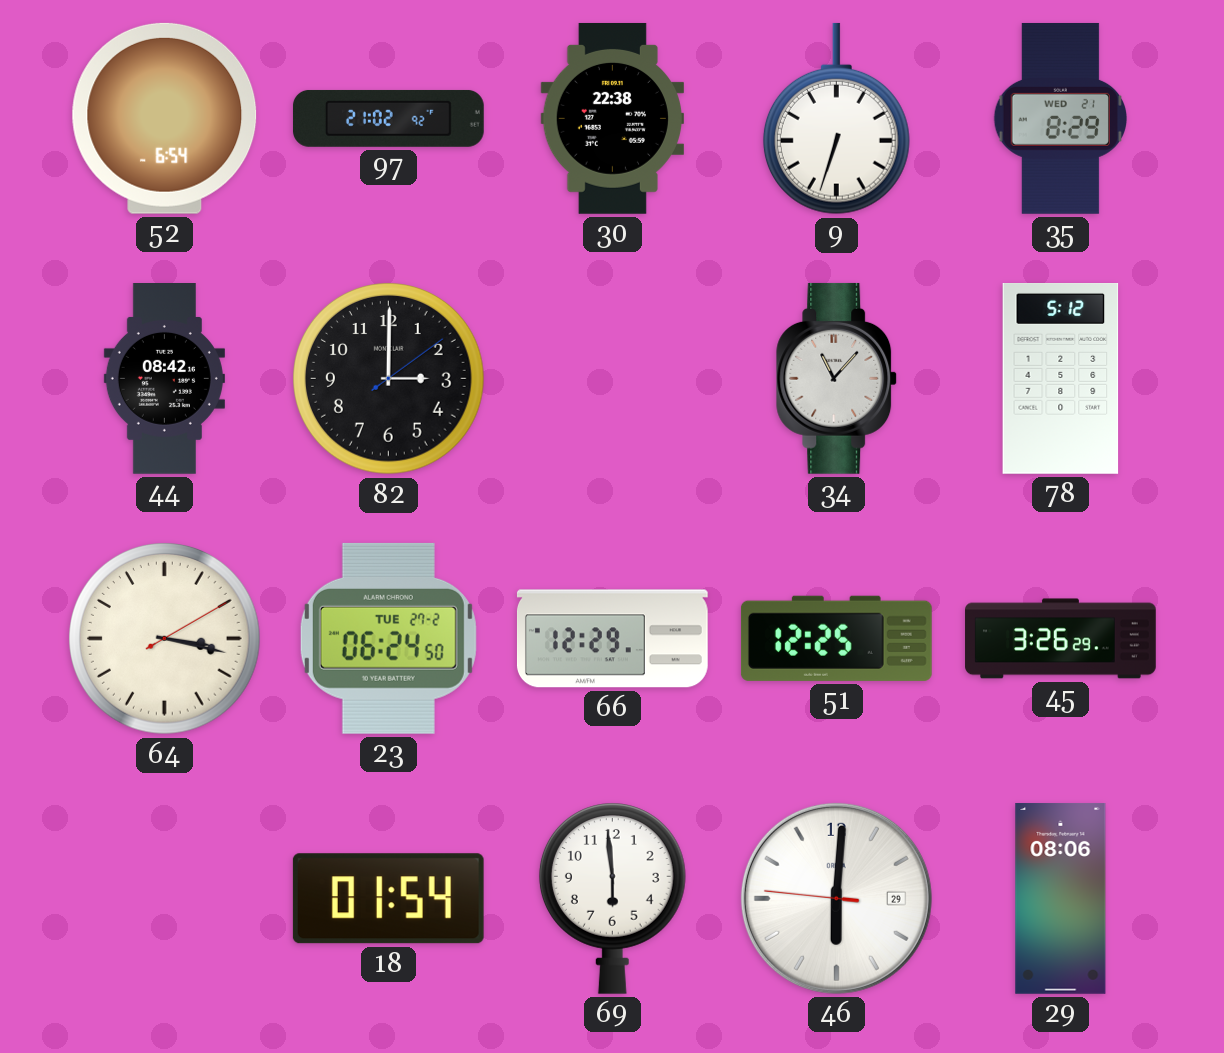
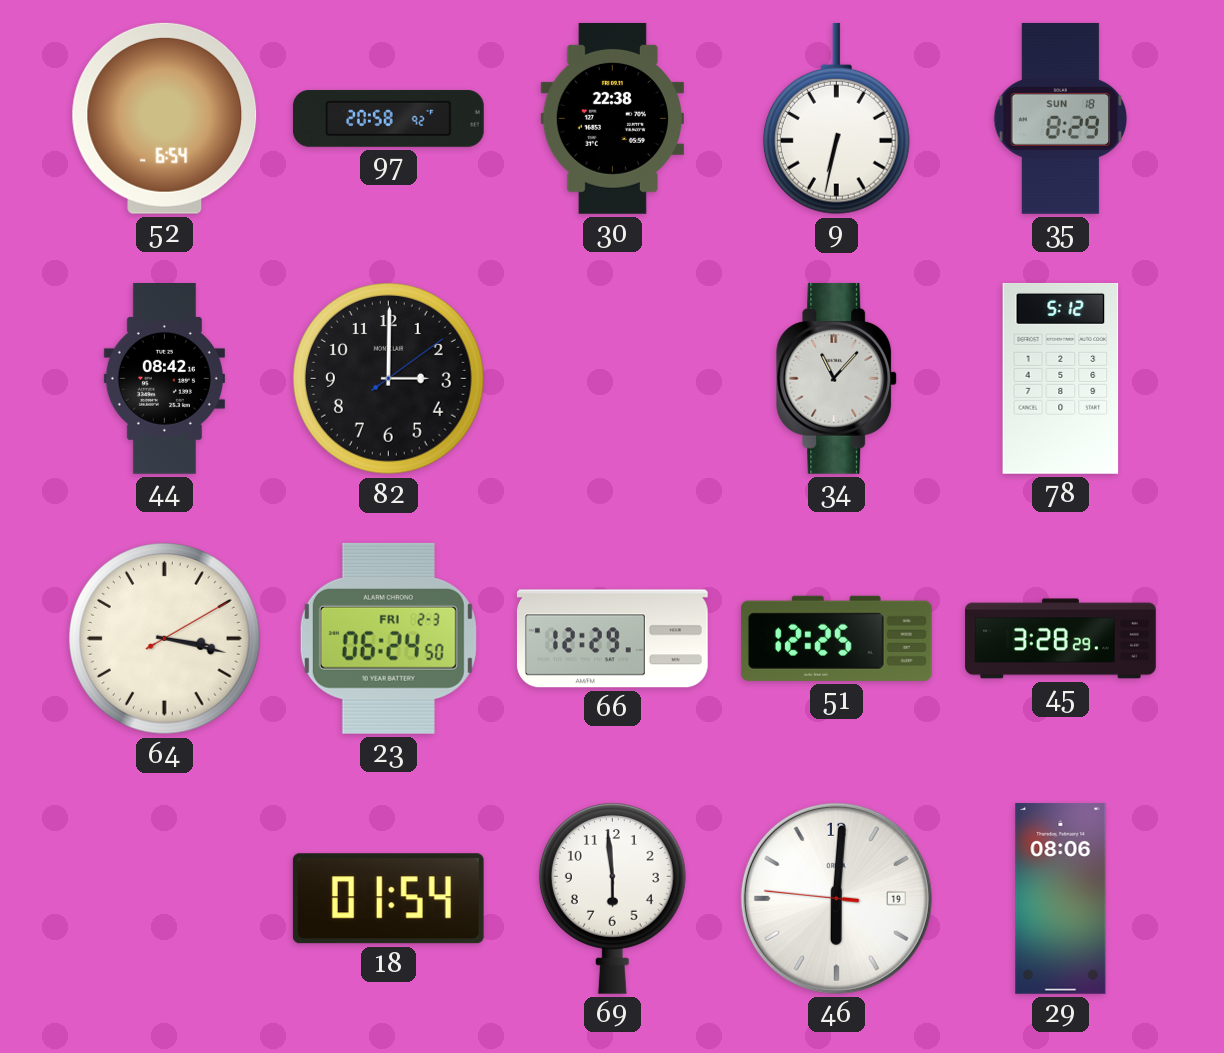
97: 21:02 -> 20:58
9: 6:33 -> 6:32
35 date: WED 21 -> SUN 18
23 date: TUE 27-2 -> FRI 2-3
45: 3:26 -> 3:28
46 date: 29 -> 19
